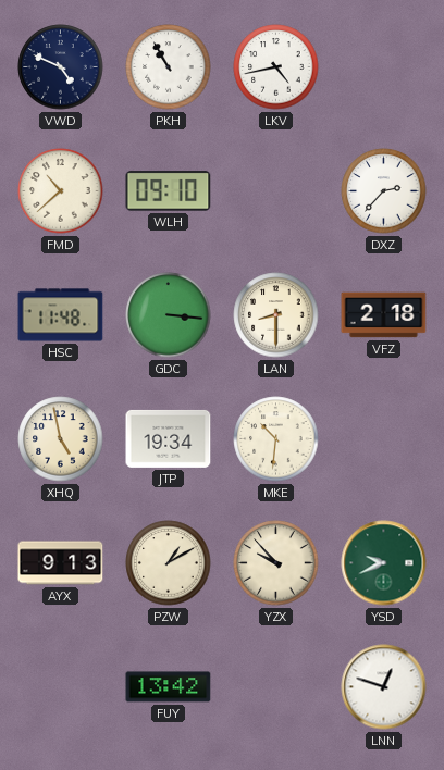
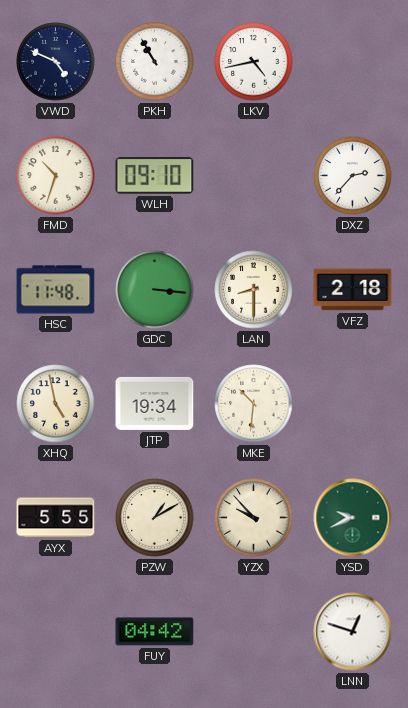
FMD: 10:38 -> 10:33
AYX: 9:13 -> 5:55
FUY: 13:42 -> 04:42
